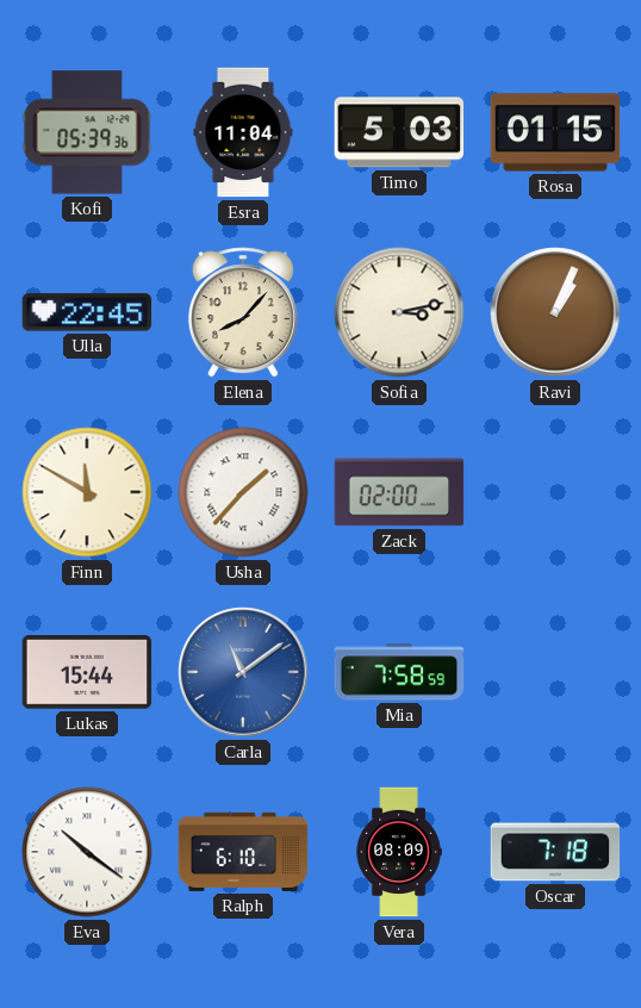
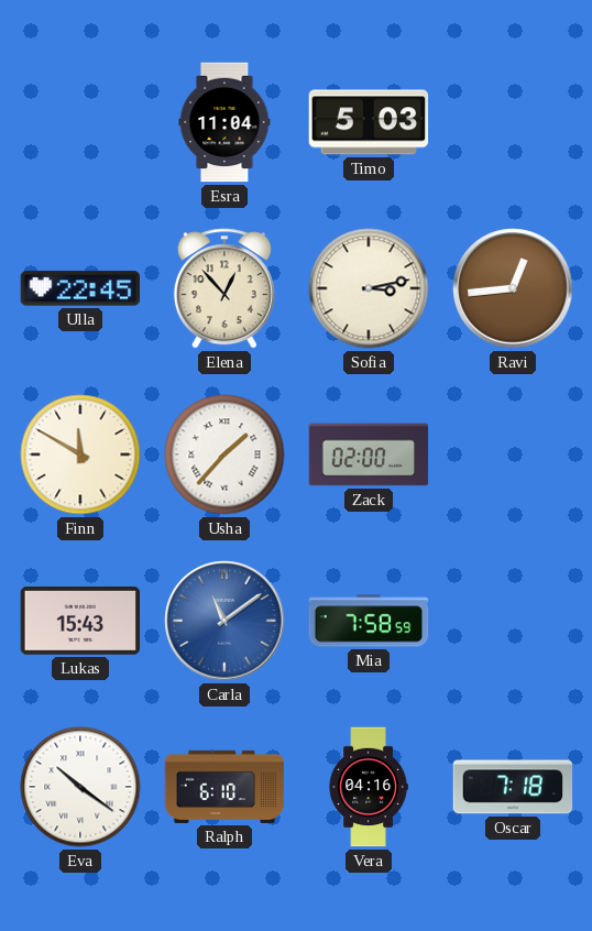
Kofi: 05:39 -> none
Rosa: 01:15 -> none
Elena: 8:07 -> 12:53
Ravi: 1:04 -> 12:44
Lukas: 15:44 -> 15:43
Vera: 08:09 -> 04:16
